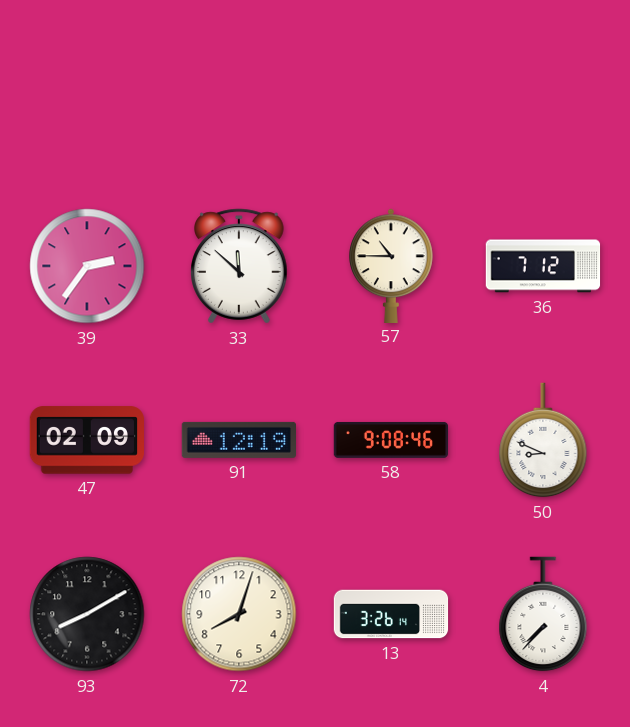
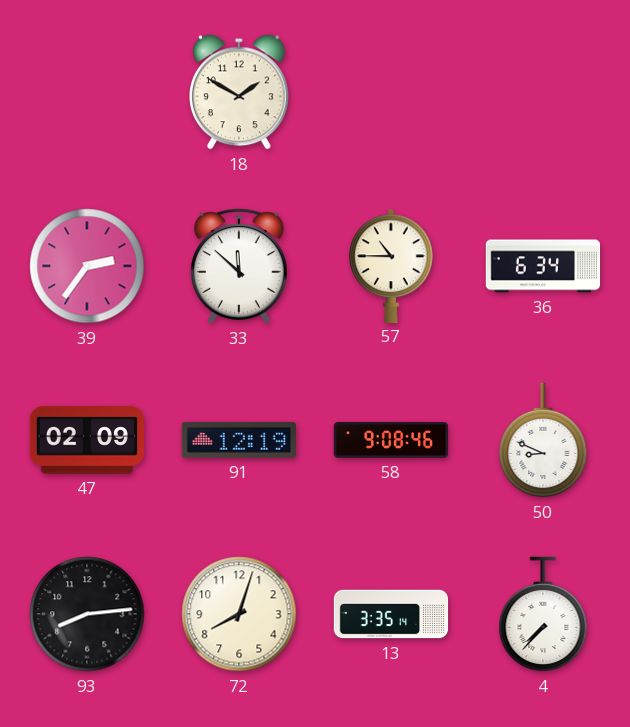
18: none -> 1:50
36: 7:12 -> 6:34
93: 8:10 -> 8:14
13: 3:26 -> 3:35
